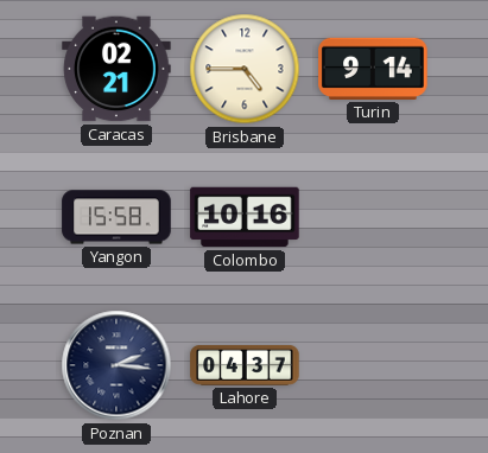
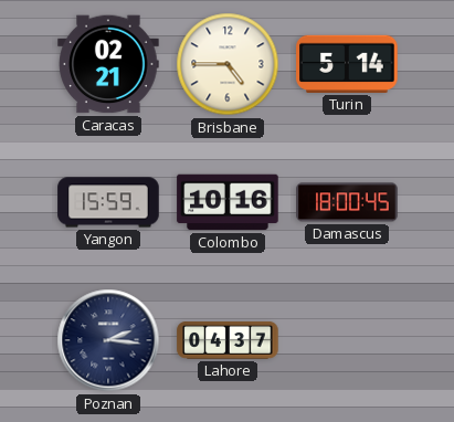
Turin: 9:14 -> 5:14
Yangon: 15:58 -> 15:59
Damascus: none -> 18:00
